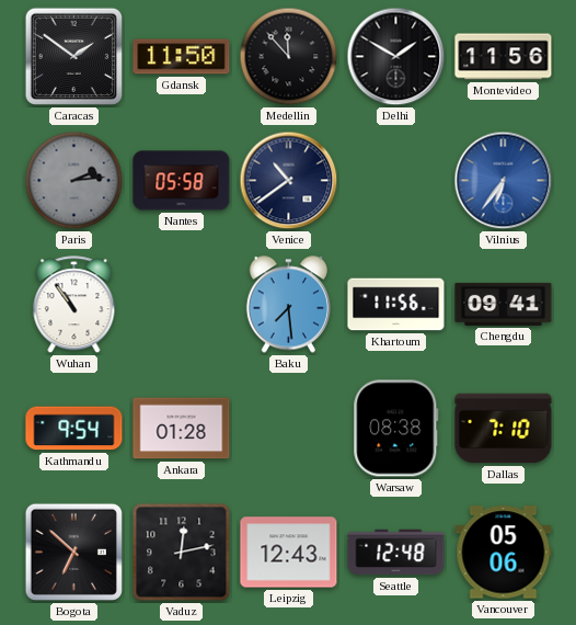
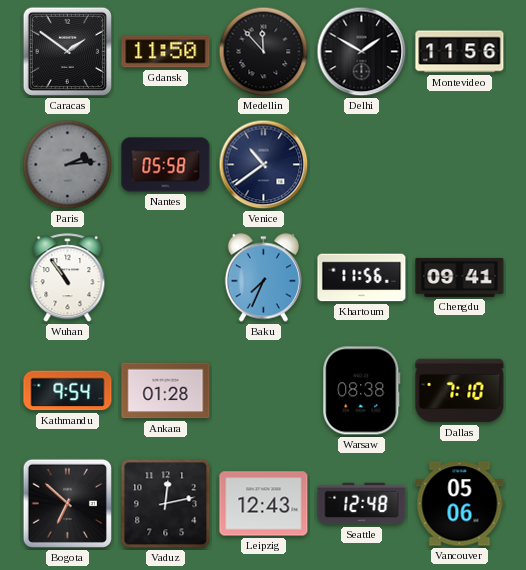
Vilnius: 6:36 -> none
Baku: 7:29 -> 7:34
